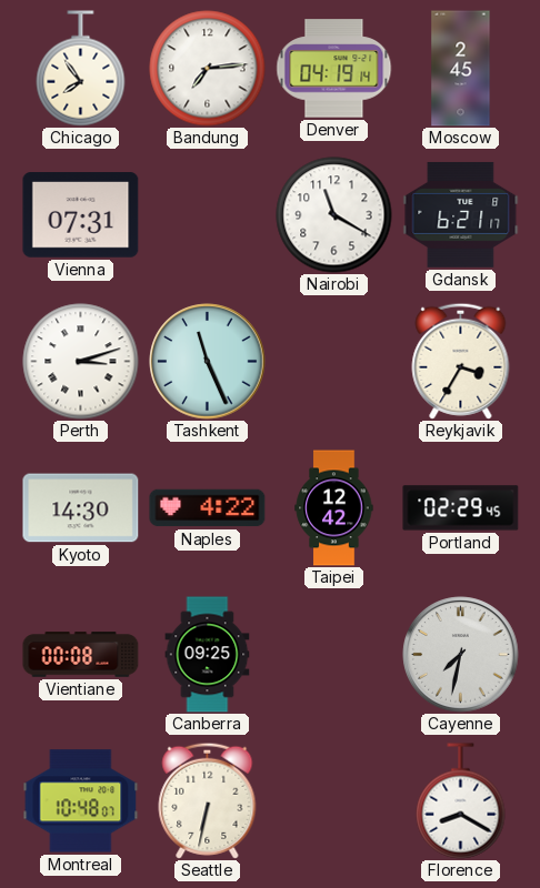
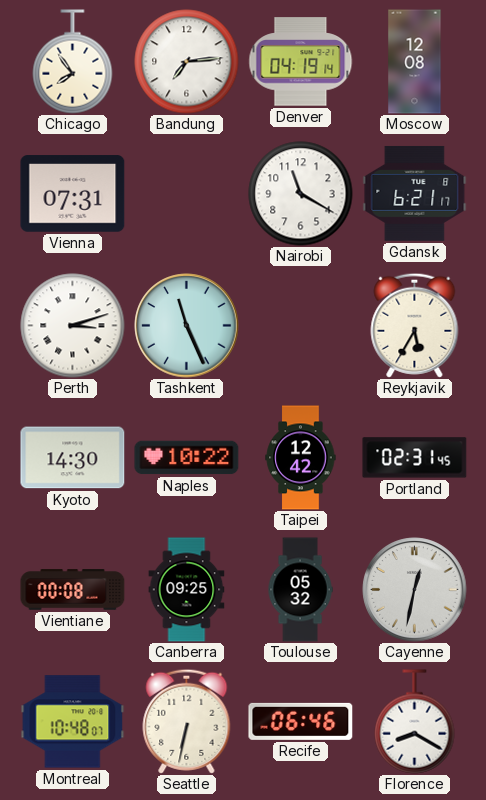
Moscow: 2:45 -> 12:08
Reykjavik: 3:35 -> 5:35
Naples: 4:22 -> 10:22
Portland: 02:29 -> 02:31
Toulouse: none -> 05:32
Cayenne: 7:32 -> 12:32
Recife: none -> 06:46
